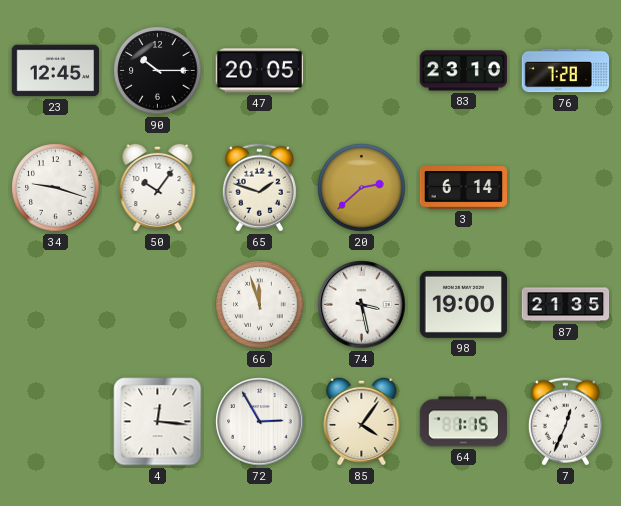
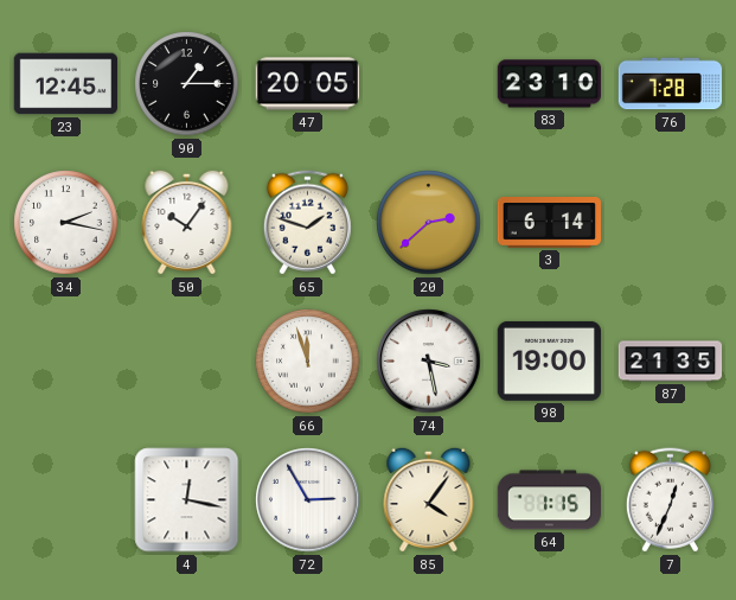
90: 10:15 -> 1:15
34: 9:18 -> 2:17
4: 12:16 -> 12:17
